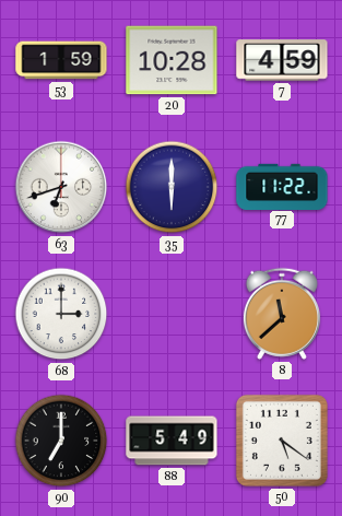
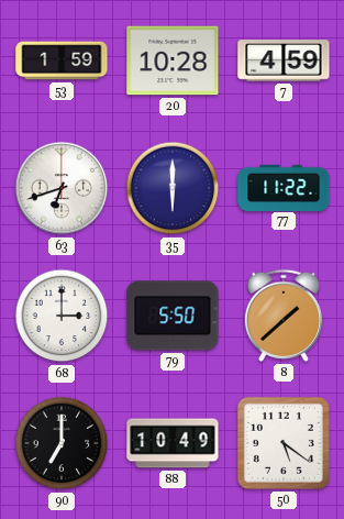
79: none -> 5:50
8: 11:38 -> 1:38
88: 5:49 -> 10:49
